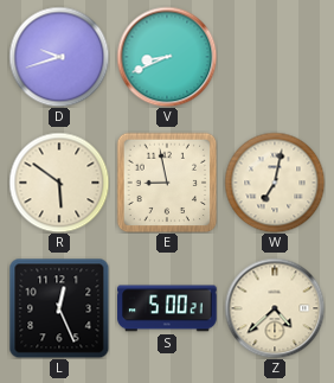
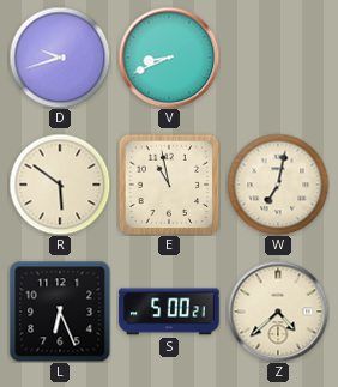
E: 8:58 -> 10:58
L: 12:26 -> 6:26
